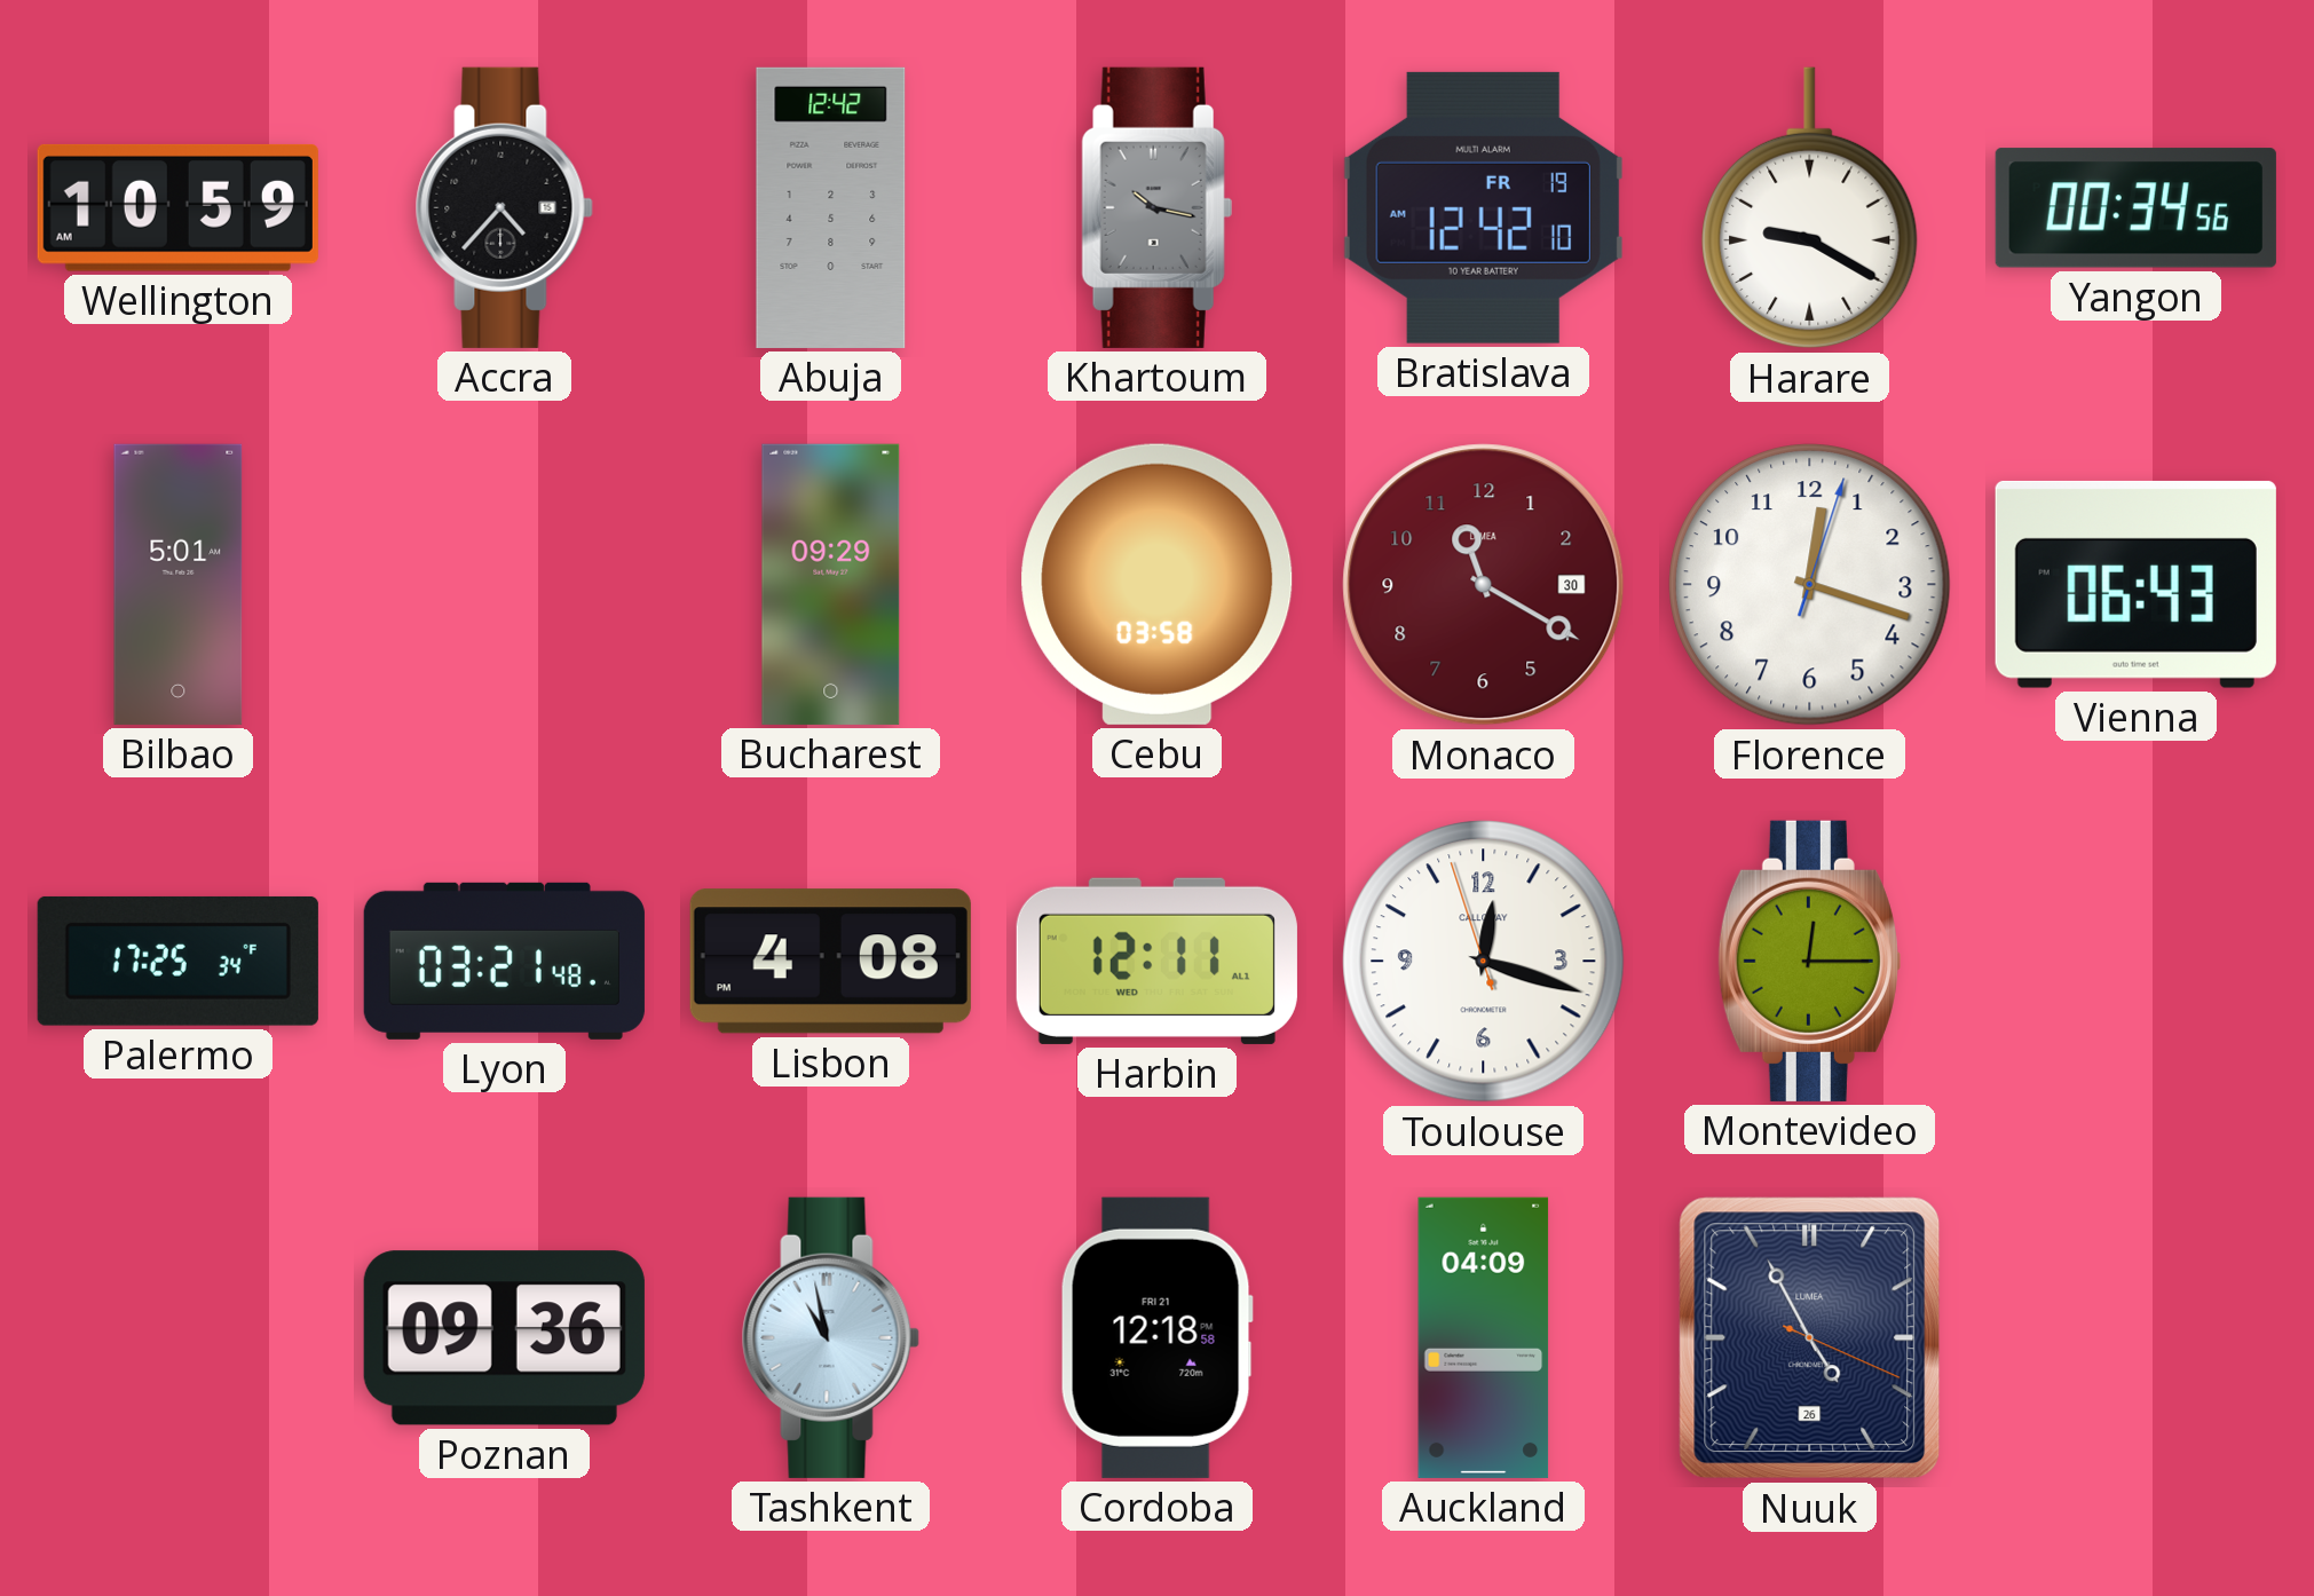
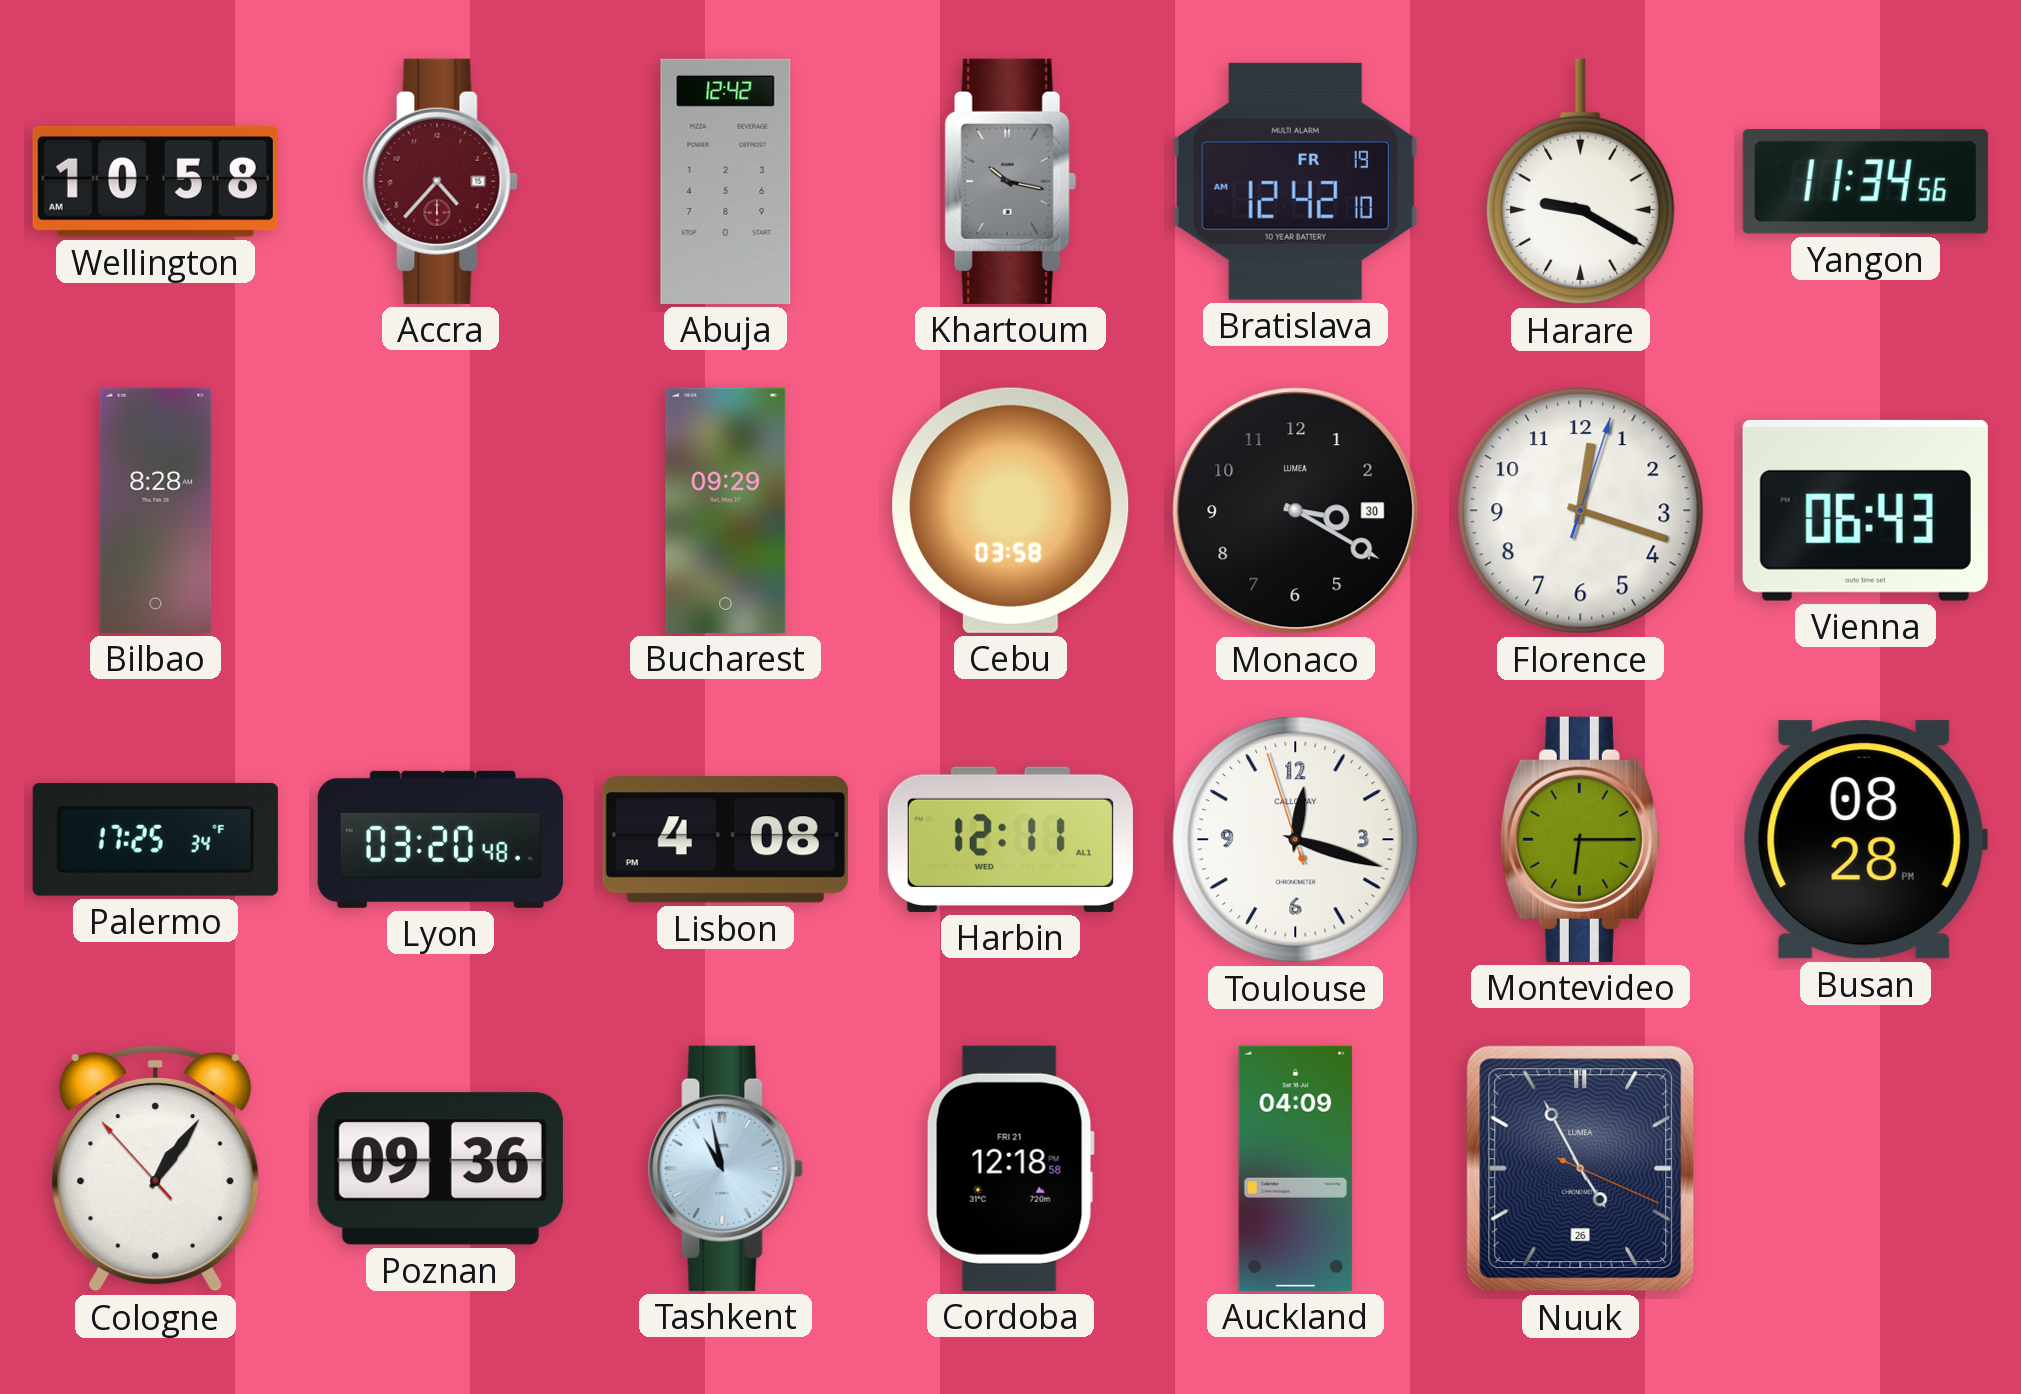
Wellington: 10:59 -> 10:58
Accra dial: black -> burgundy
Yangon: 00:34 -> 11:34
Bilbao: 5:01 -> 8:28
Monaco: 11:20 -> 3:20
Monaco dial: burgundy -> black
Lyon: 03:21 -> 03:20
Montevideo: 12:15 -> 6:15
Busan: none -> 08:28
Cologne: none -> 1:05
